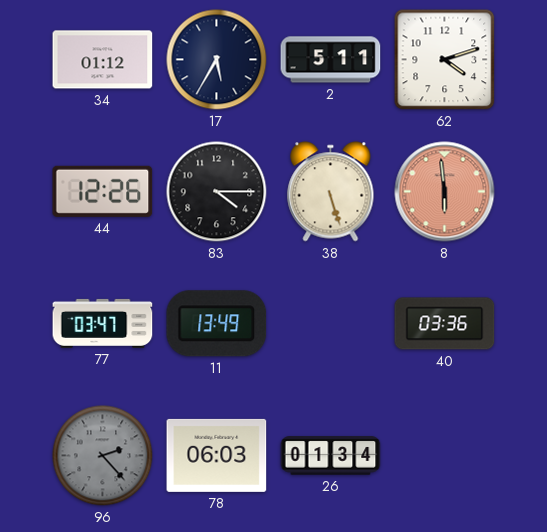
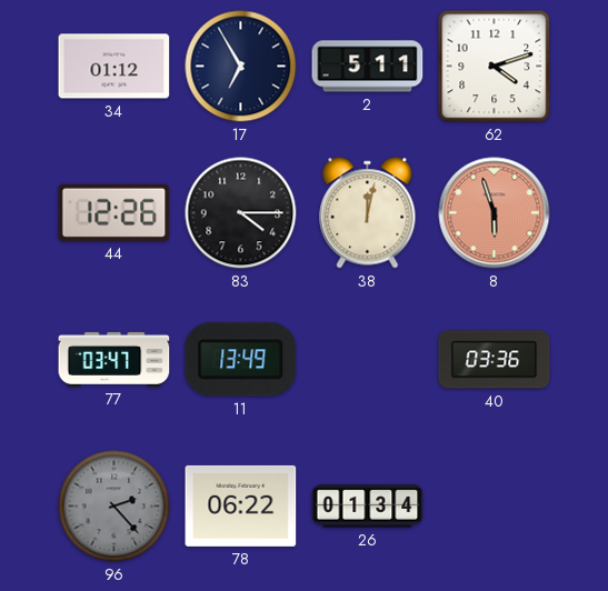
17: 5:35 -> 6:55
38: 5:27 -> 12:02
8: 5:59 -> 5:57
78: 06:03 -> 06:22
